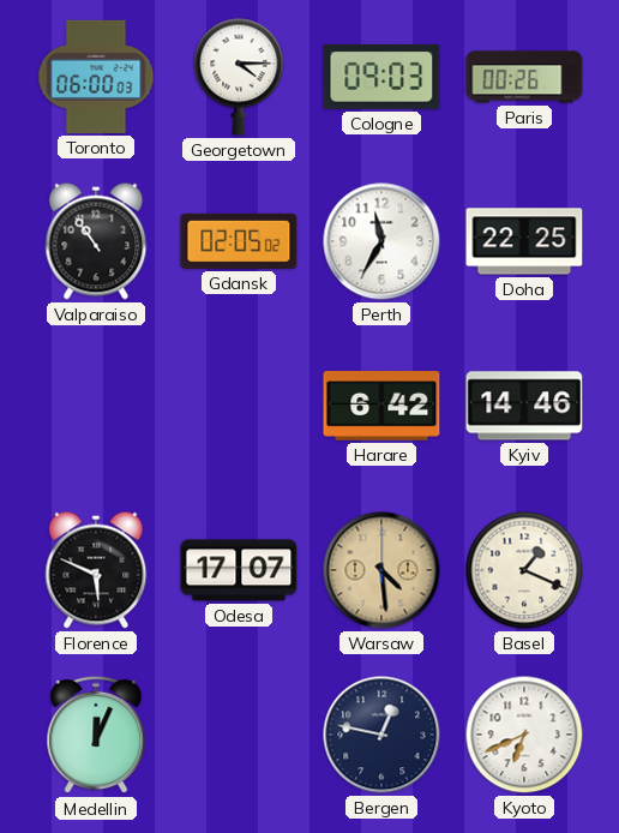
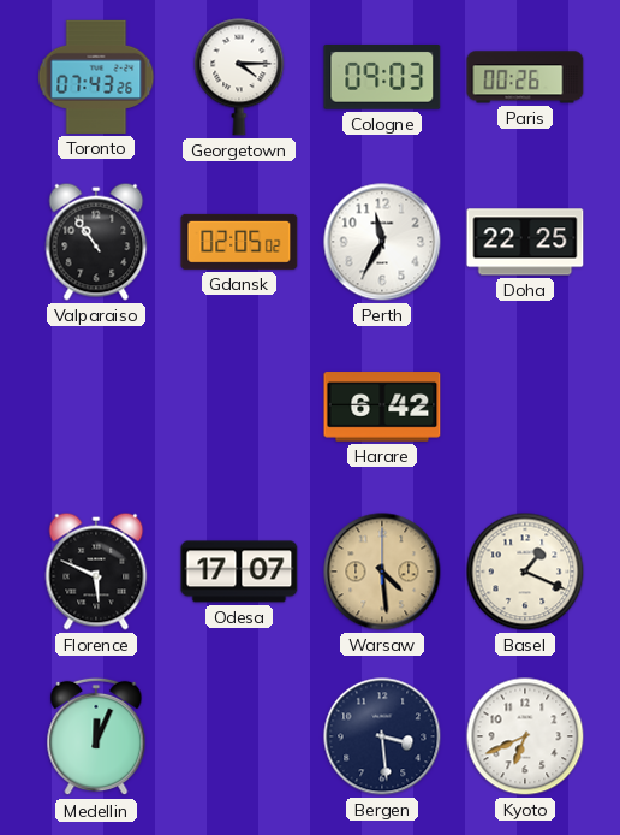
Toronto: 06:00 -> 07:43
Kyiv: 14:46 -> none
Bergen: 12:47 -> 3:29
